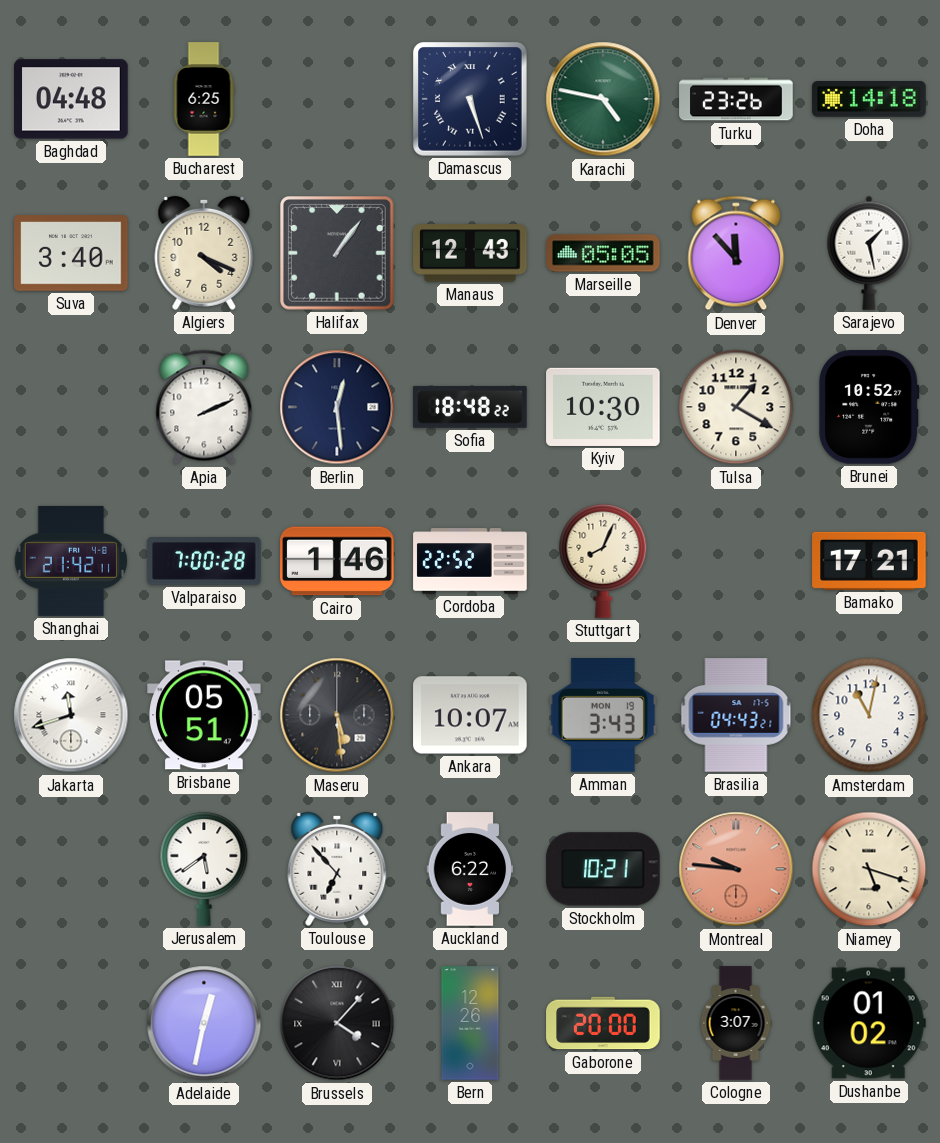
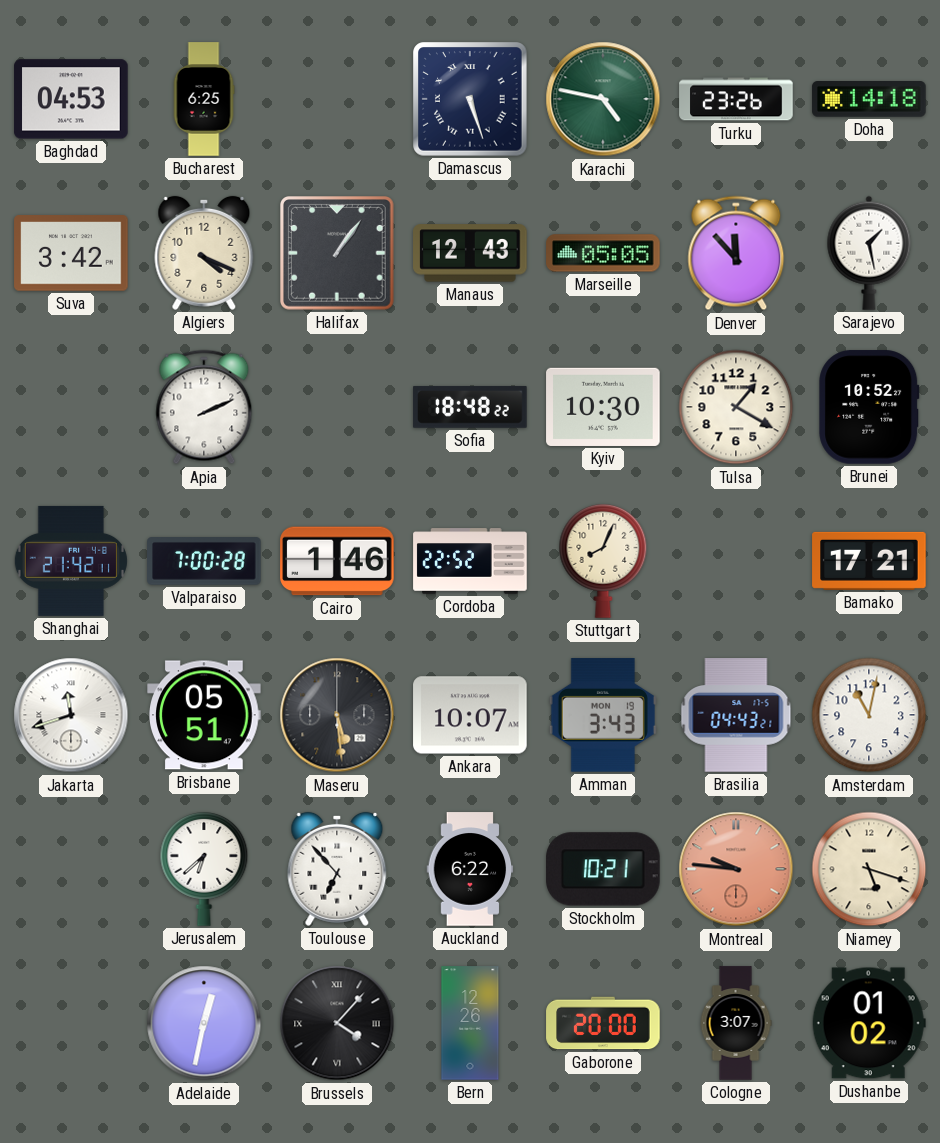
Baghdad: 04:48 -> 04:53
Suva: 3:40 -> 3:42
Berlin: 12:29 -> none
Jerusalem: 5:39 -> 6:38
